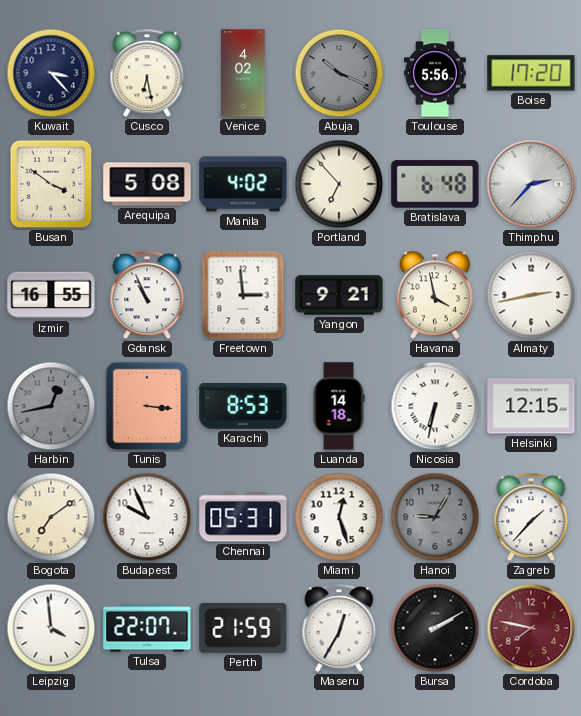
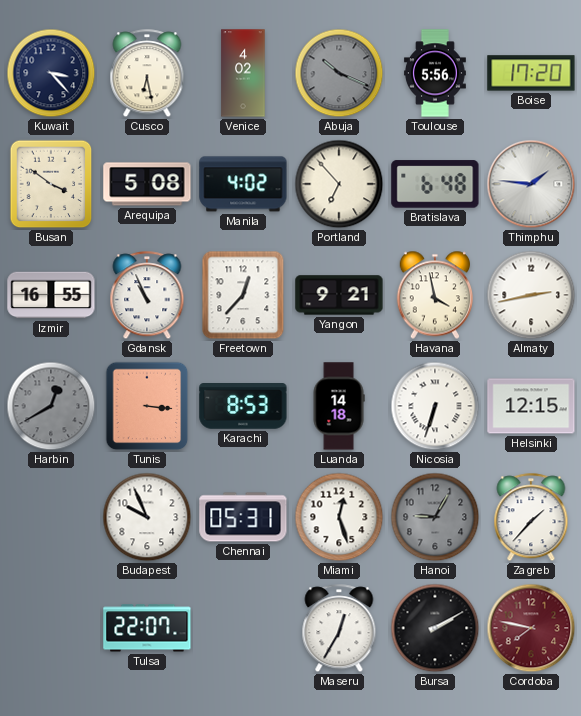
Thimphu: 2:37 -> 1:46
Freetown: 2:59 -> 12:37
Harbin: 12:43 -> 12:40
Nicosia: 6:32 -> 6:33
Bogota: 7:09 -> none
Leipzig: 3:59 -> none
Perth: 21:59 -> none
